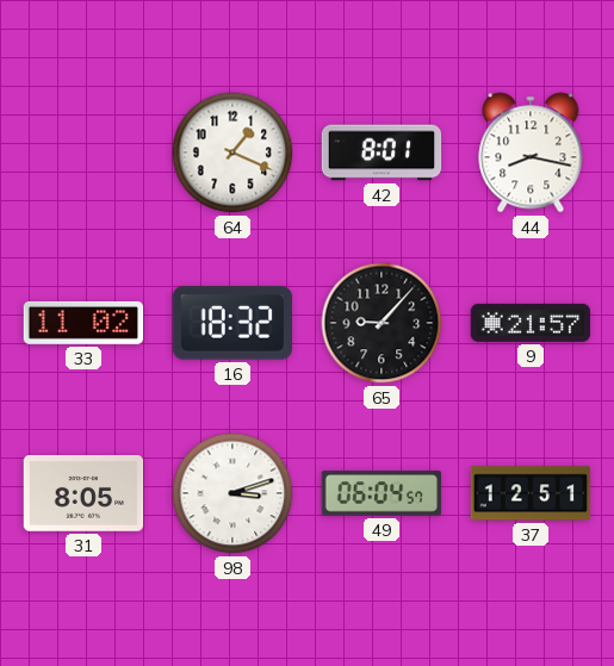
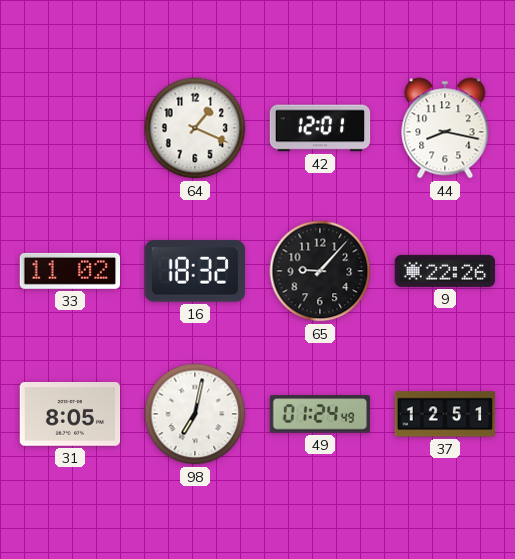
42: 8:01 -> 12:01
9: 21:57 -> 22:26
98: 3:12 -> 7:02
49: 06:04 -> 01:24
